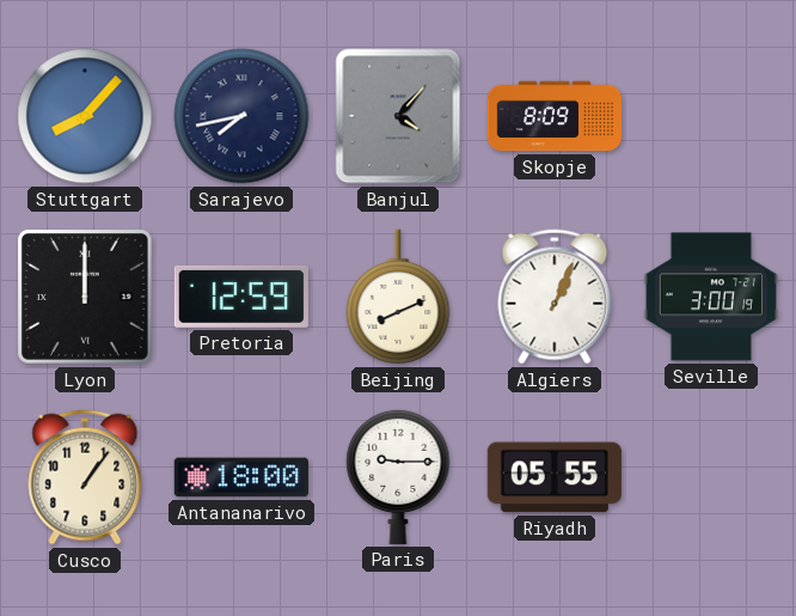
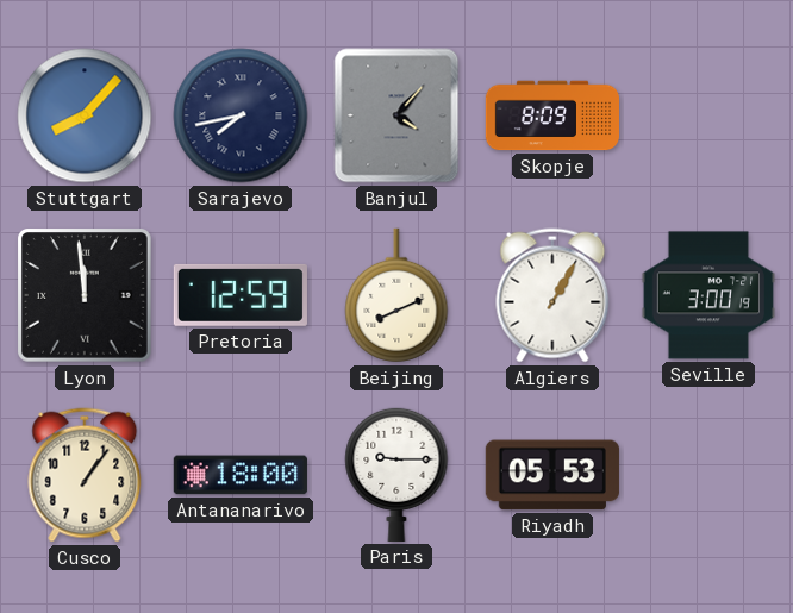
Lyon: 12:00 -> 11:59
Algiers: 1:04 -> 1:05
Riyadh: 05:55 -> 05:53
